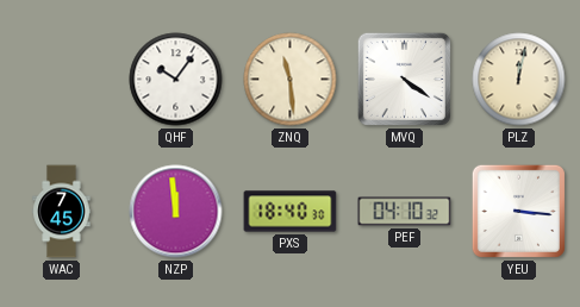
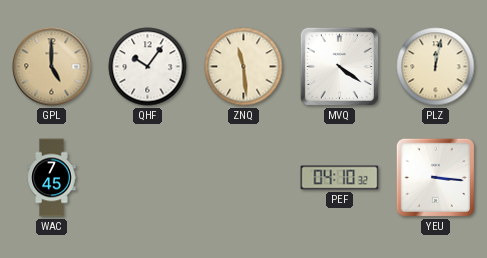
GPL: none -> 5:00
NZP: 11:59 -> none
PXS: 18:40 -> none
